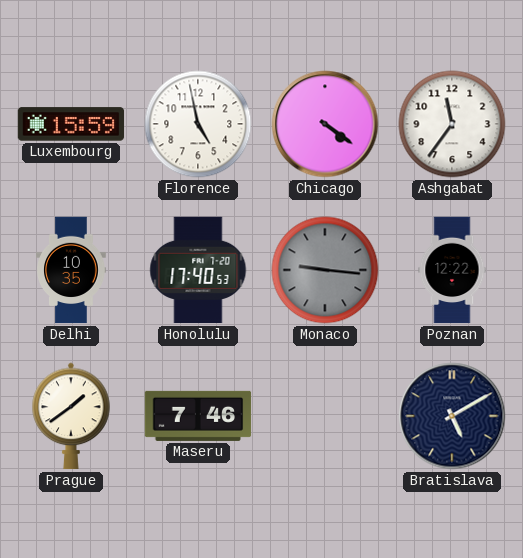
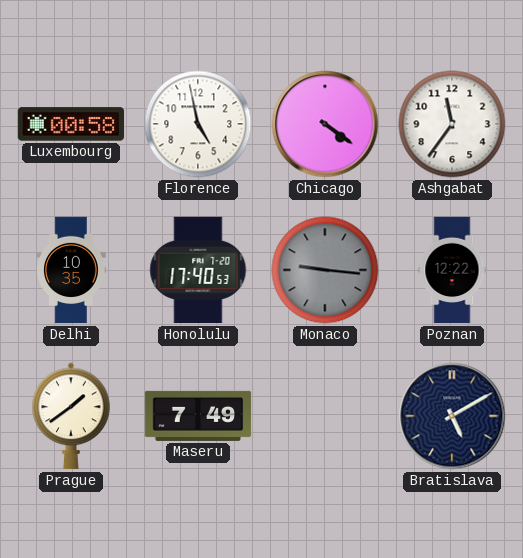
Luxembourg: 15:59 -> 00:58
Maseru: 7:46 -> 7:49
